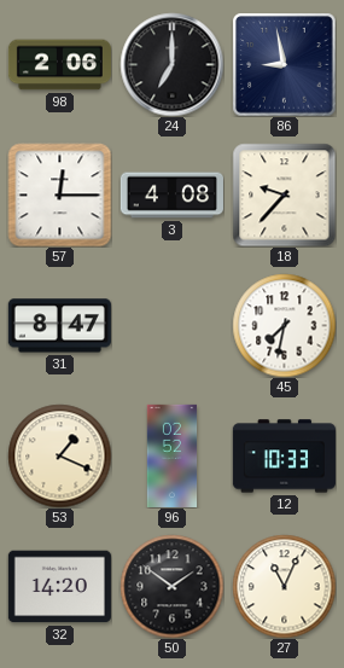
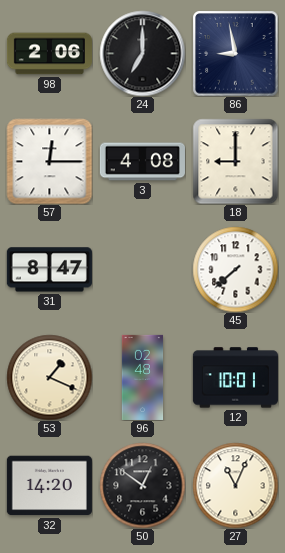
18: 9:37 -> 9:00
45: 7:32 -> 7:38
96: 02:52 -> 02:48
12: 10:33 -> 10:01
50: 1:51 -> 12:51
